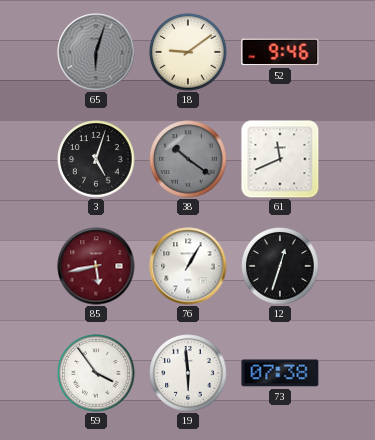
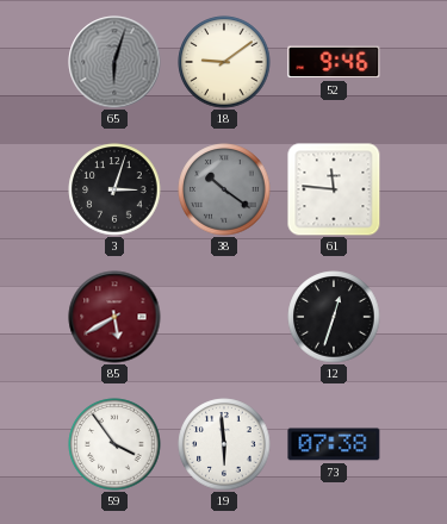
3: 5:03 -> 3:03
61: 11:41 -> 11:46
85: 5:43 -> 5:40
76: 1:05 -> none
